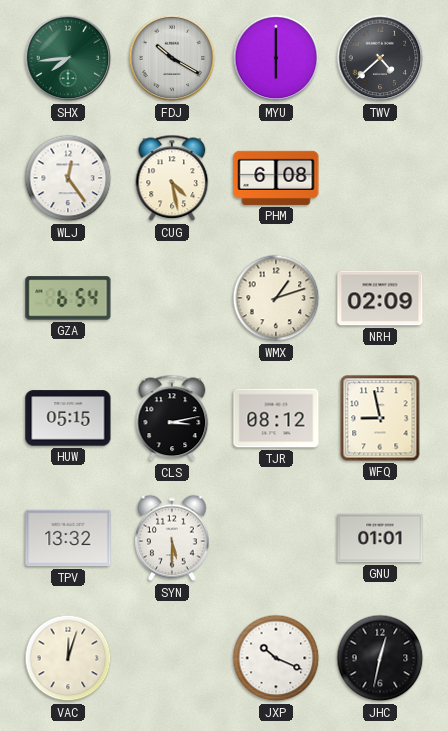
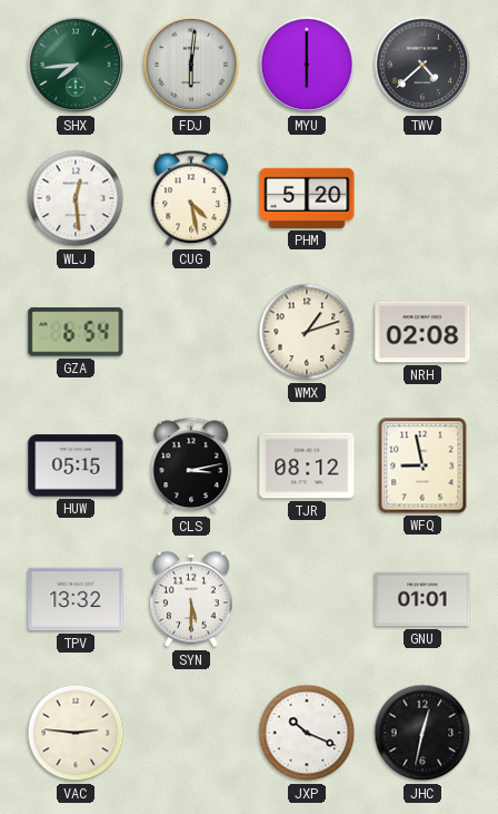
FDJ: 10:20 -> 6:01
WLJ: 12:24 -> 12:29
PHM: 6:08 -> 5:20
NRH: 02:09 -> 02:08
VAC: 12:03 -> 2:46
